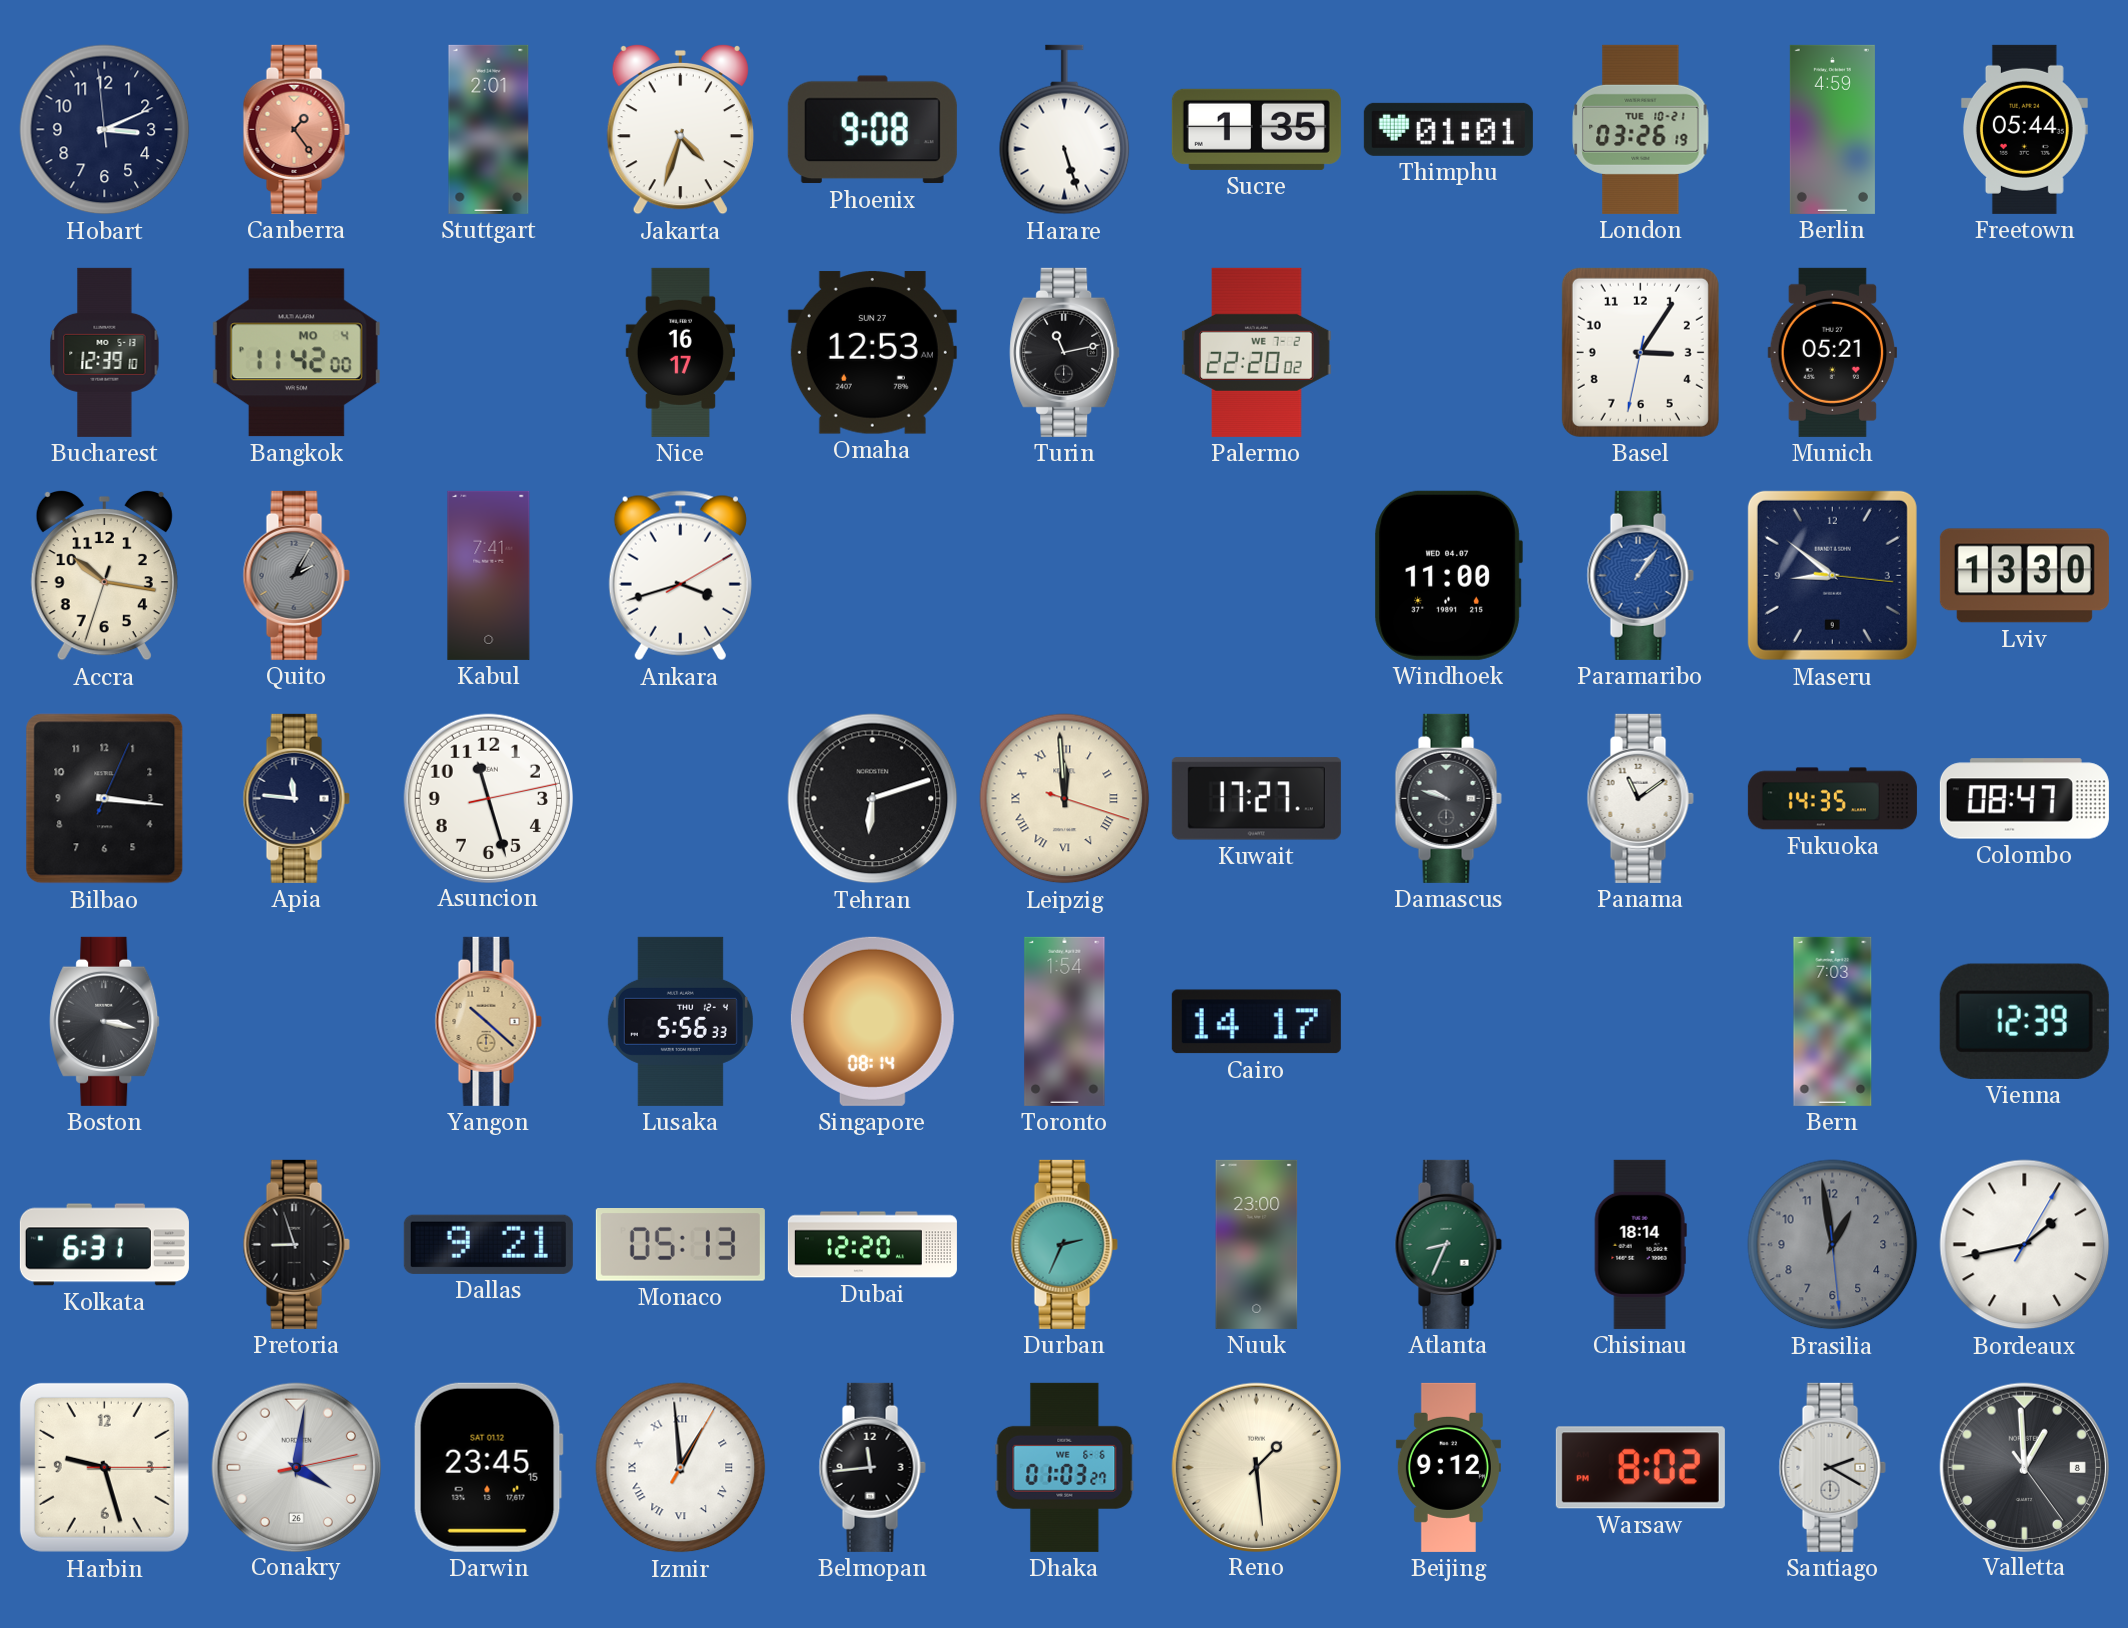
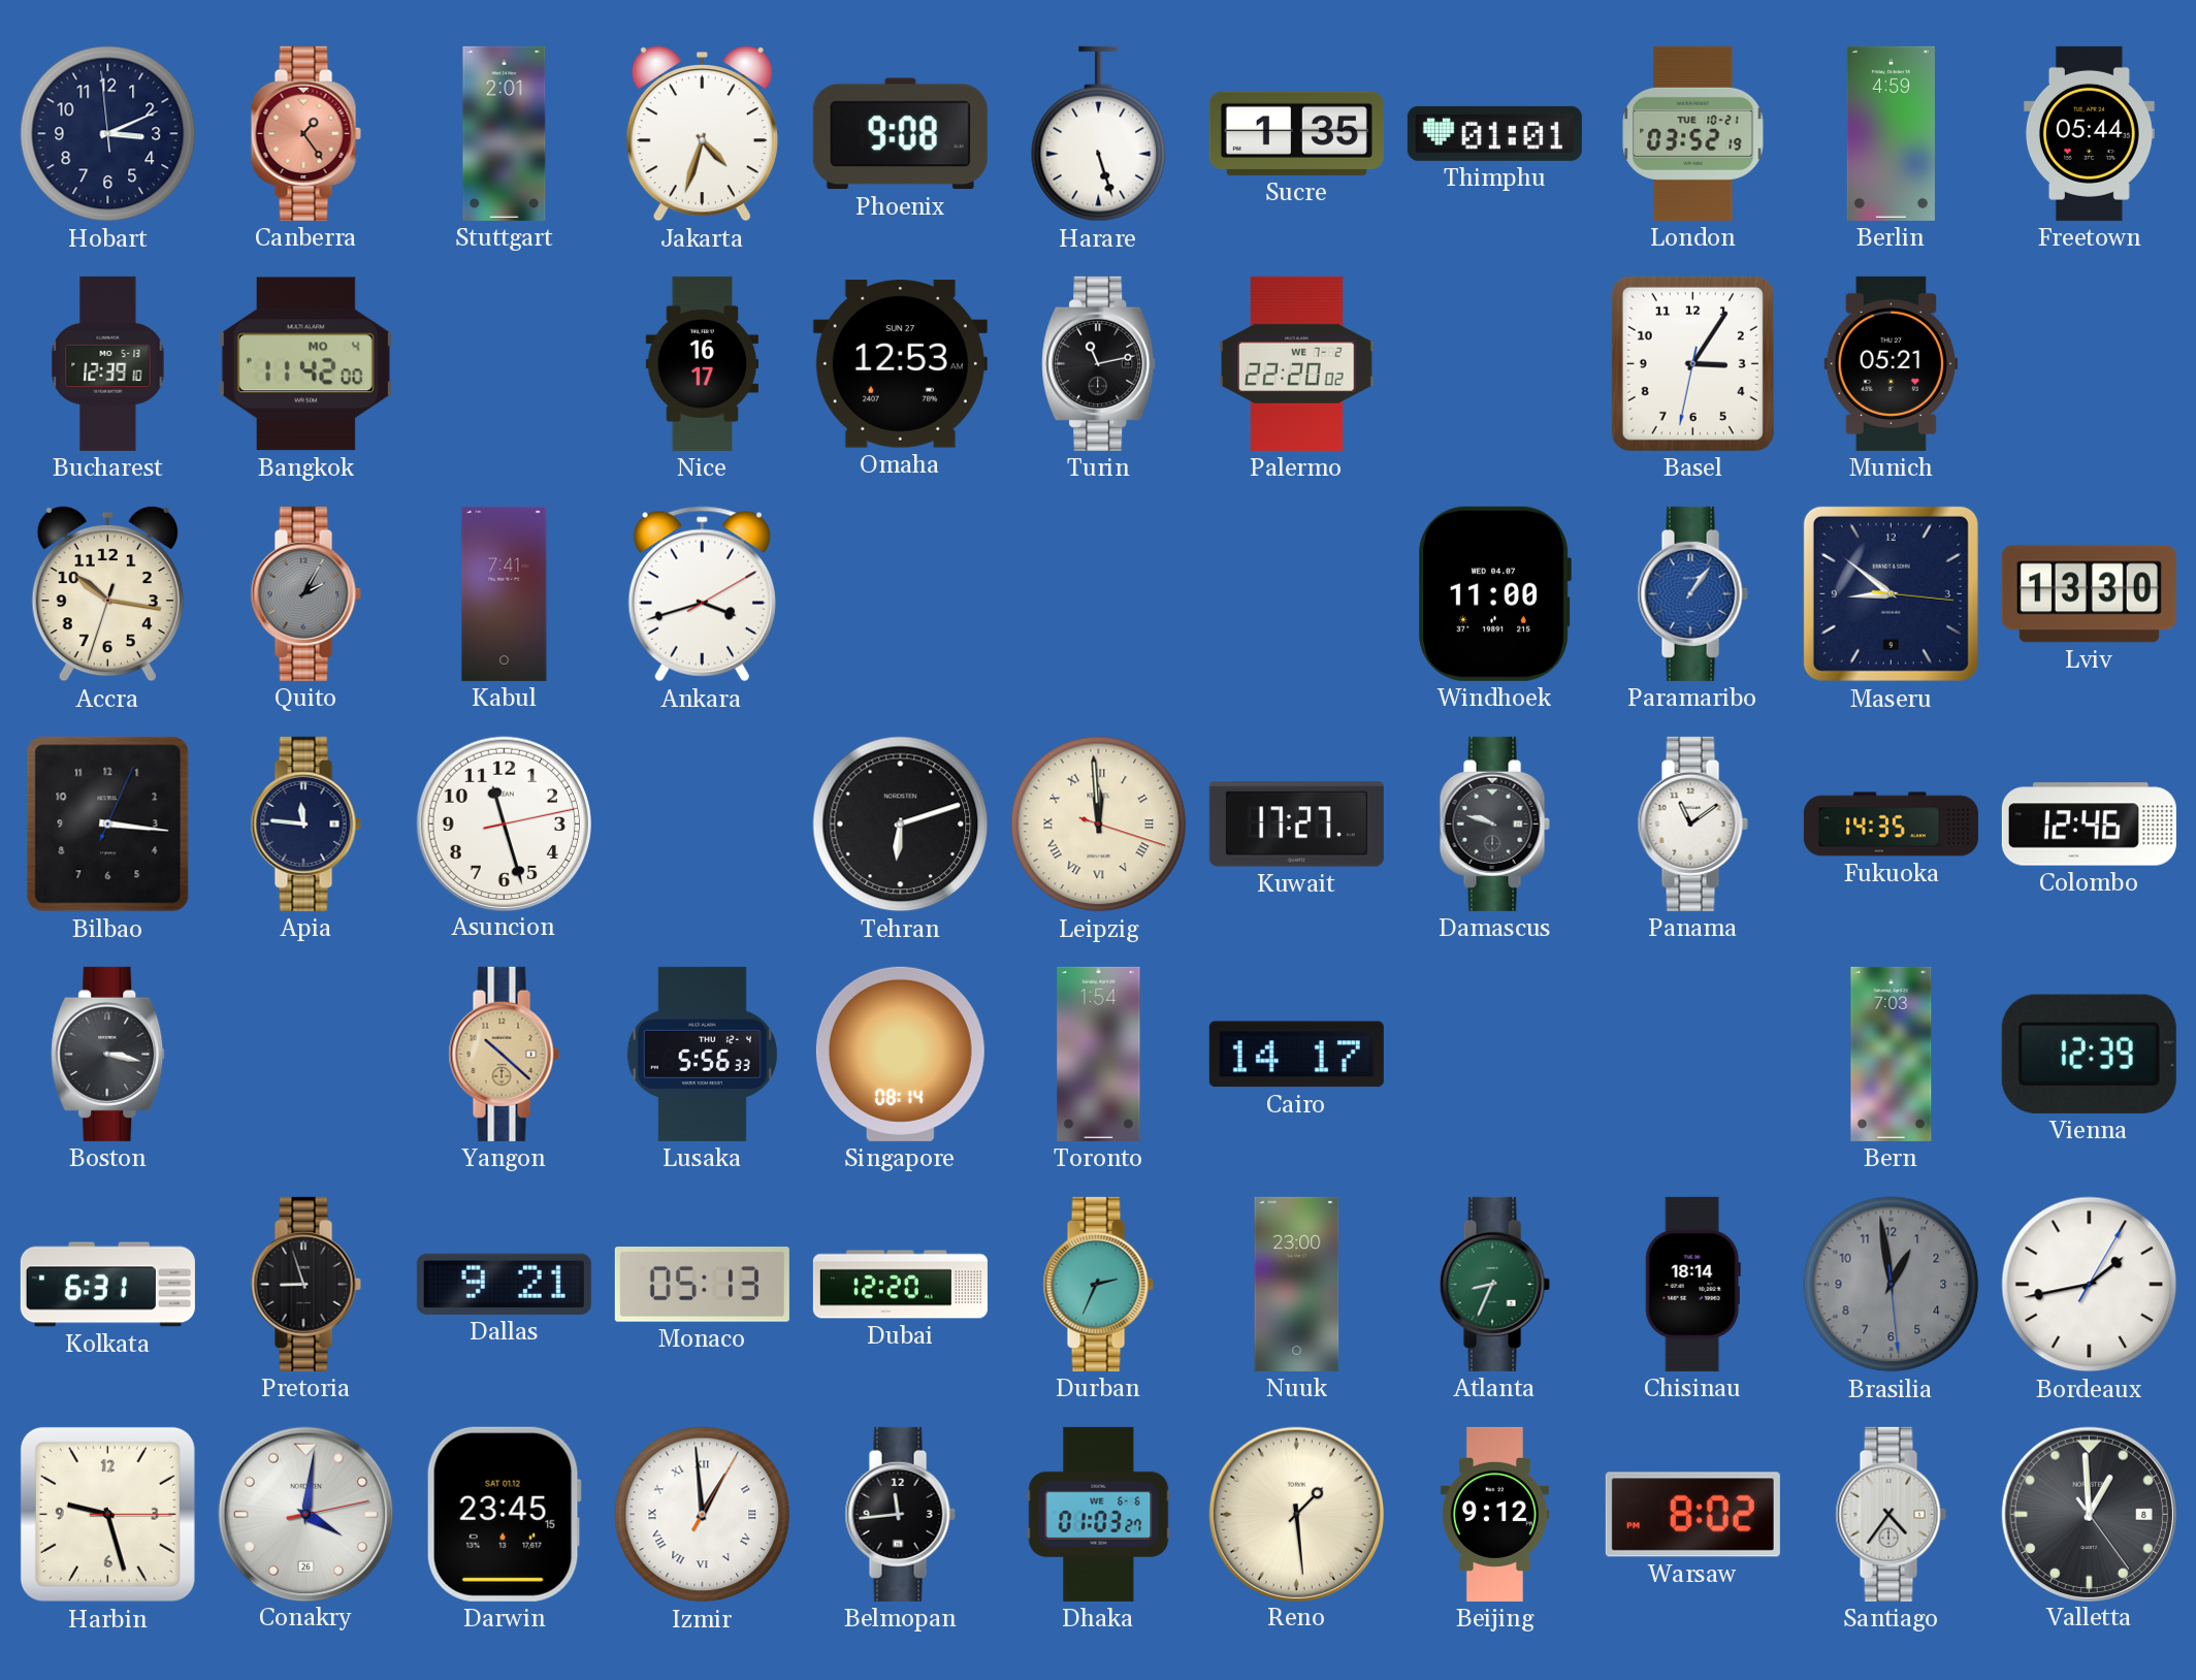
London: 03:26 -> 03:52
Colombo: 08:47 -> 12:46
Santiago: 2:20 -> 4:36
